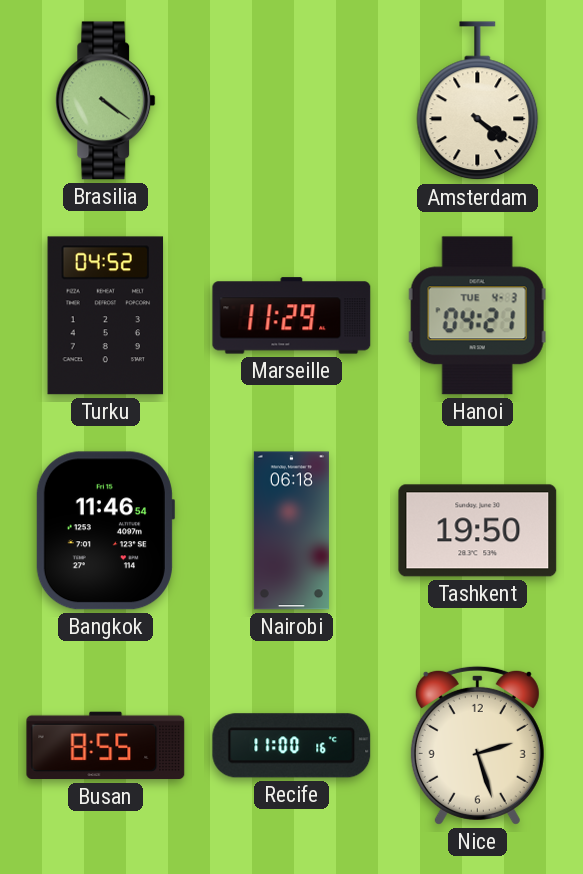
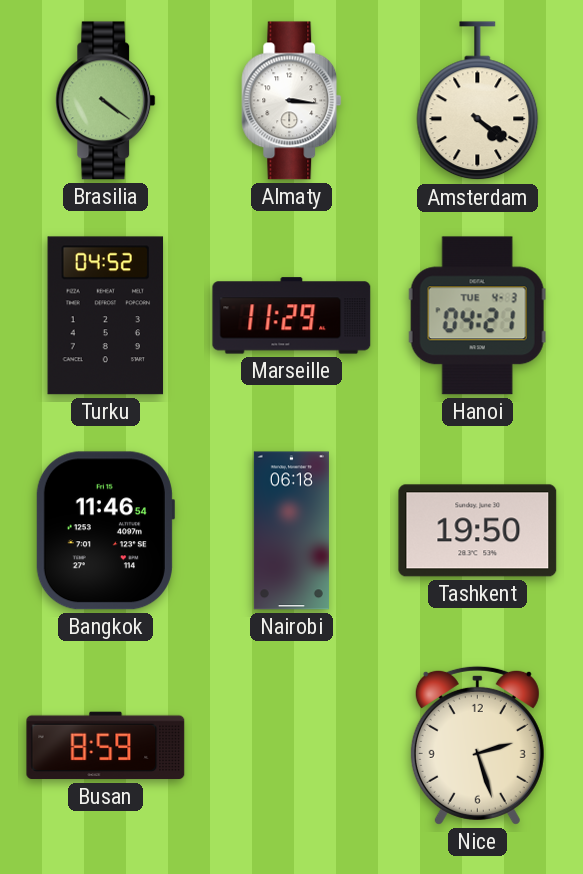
Almaty: none -> 3:16
Busan: 8:55 -> 8:59
Recife: 11:00 -> none
